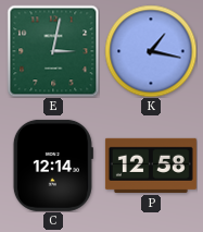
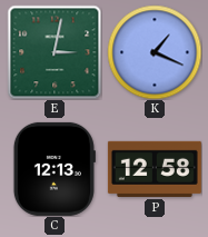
K: 1:17 -> 1:19
C: 12:14 -> 12:13
